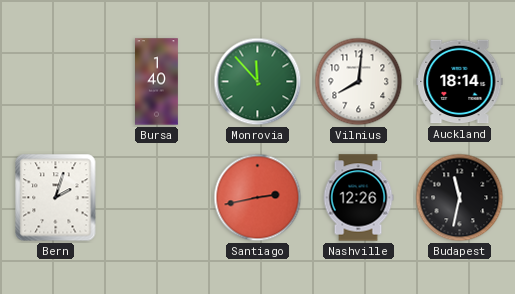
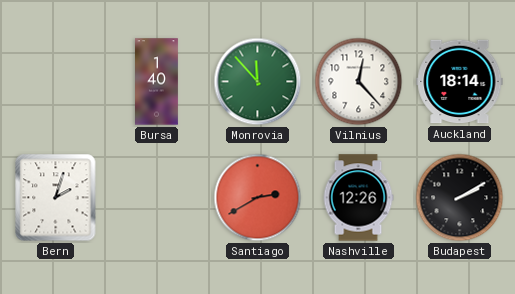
Vilnius: 8:01 -> 12:23
Santiago: 2:43 -> 2:40
Budapest: 11:32 -> 2:10
